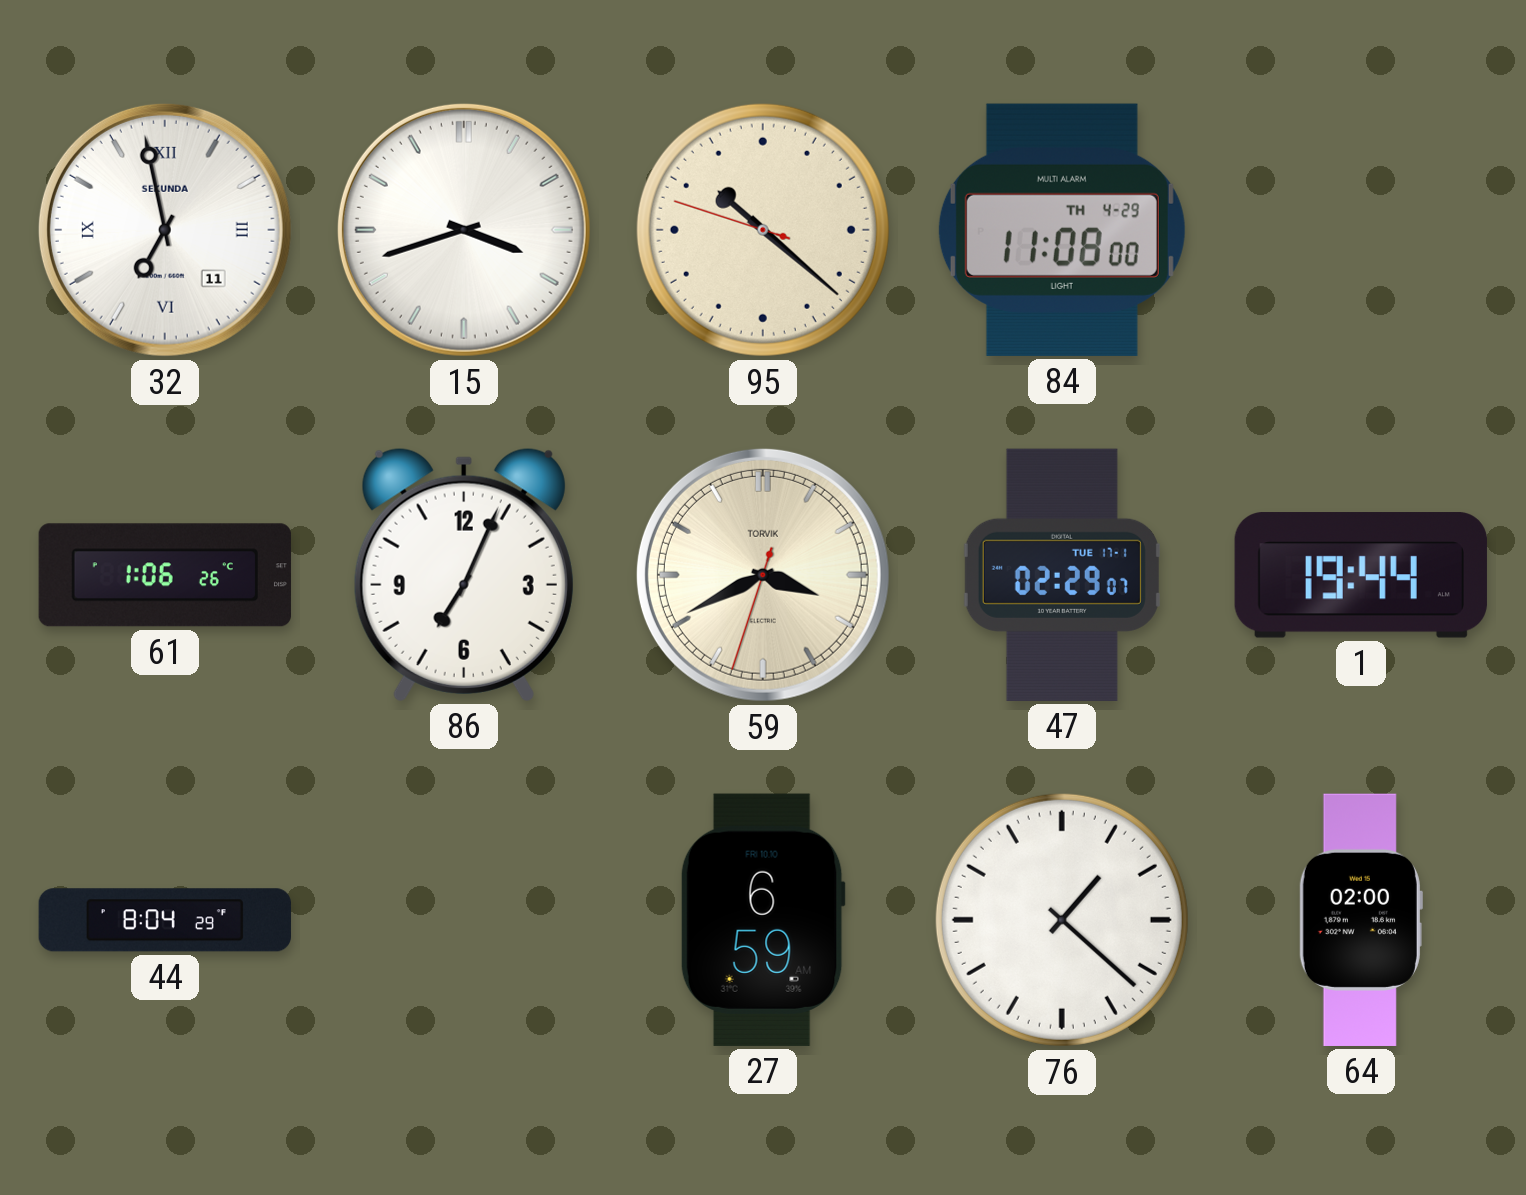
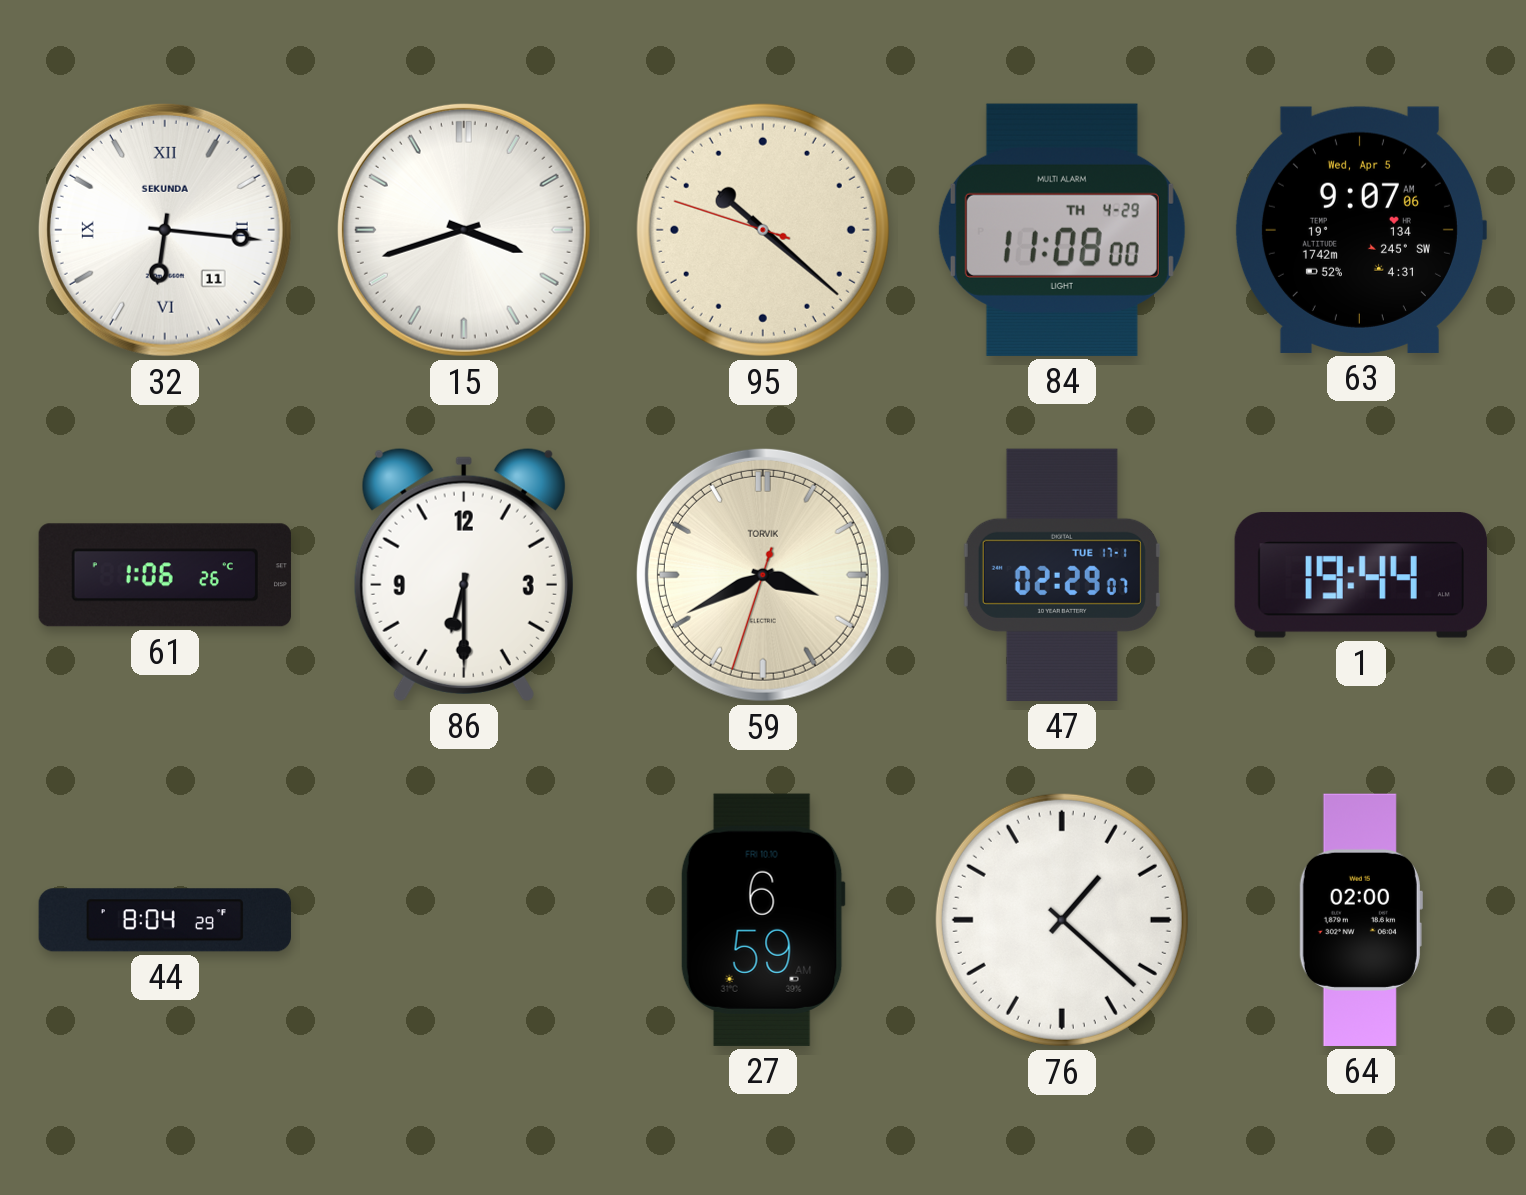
32: 6:58 -> 6:16
63: none -> 9:07
86: 7:04 -> 6:30
